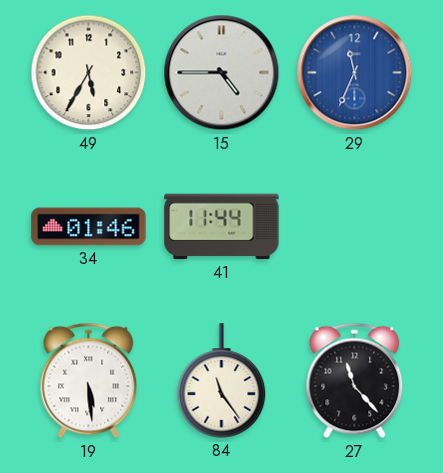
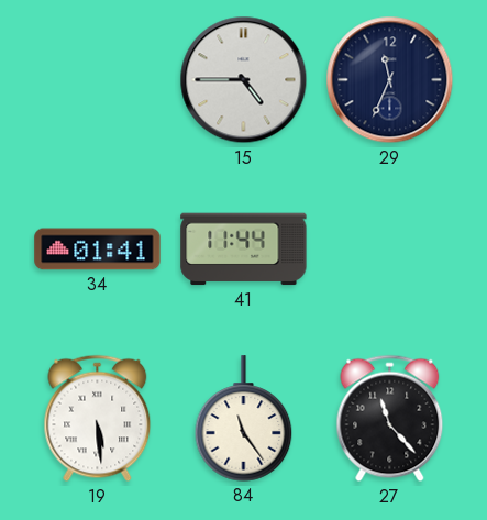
49: 5:35 -> none
29 dial: blue -> navy
34: 01:46 -> 01:41
